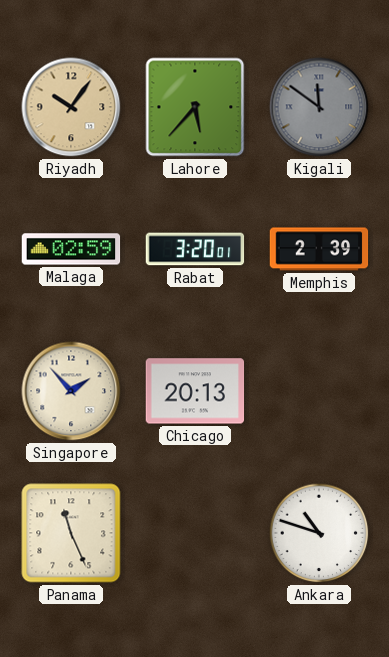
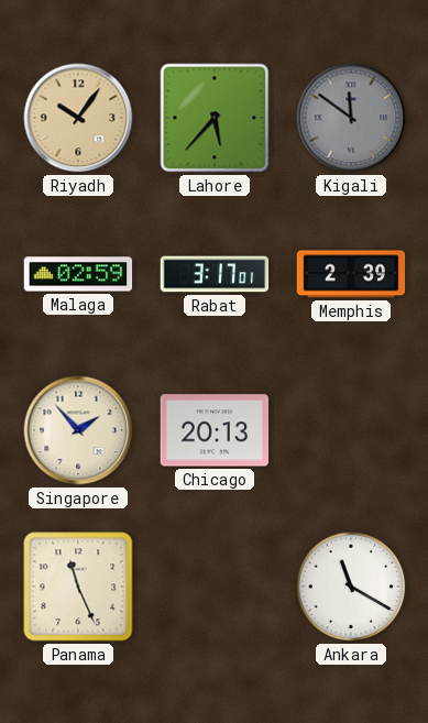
Rabat: 3:20 -> 3:17
Ankara: 10:48 -> 11:20
